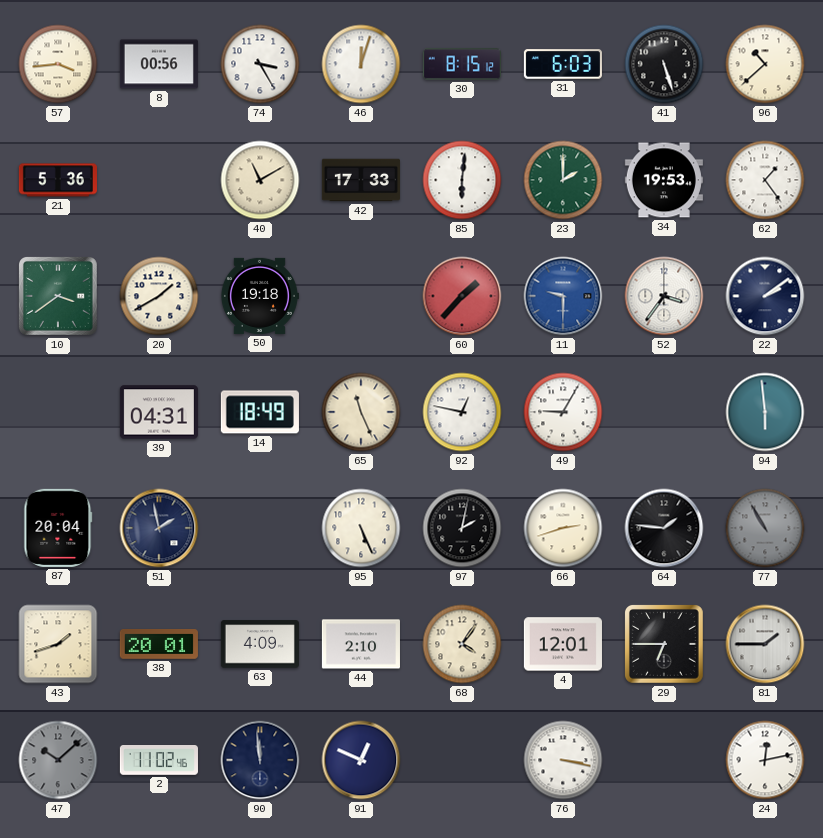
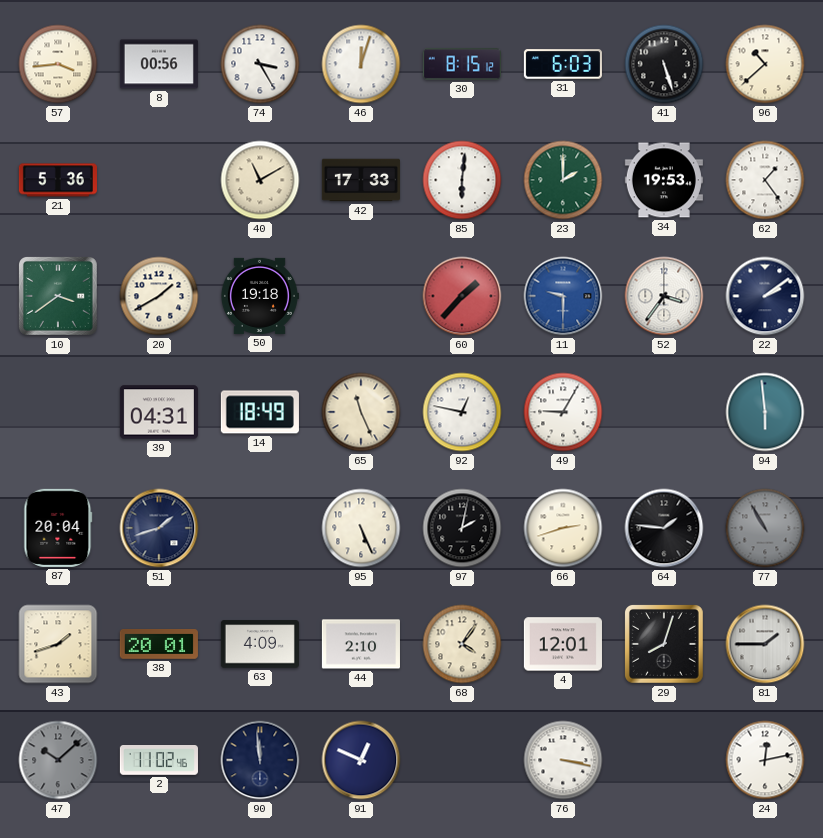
51: 1:58 -> 1:42
29: 6:45 -> 8:03
